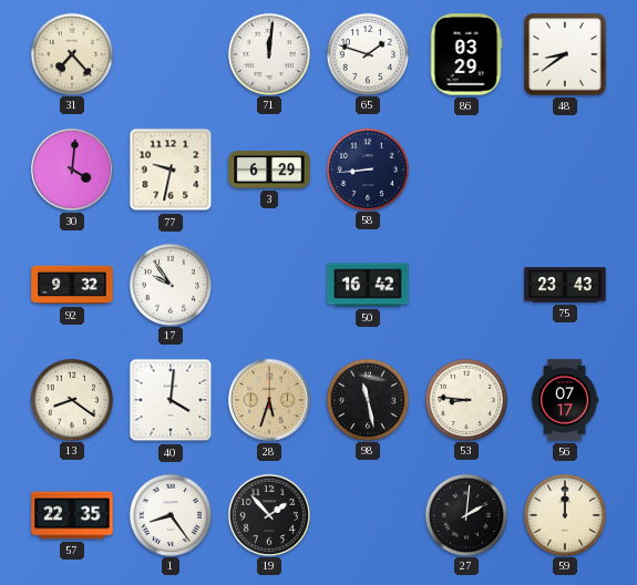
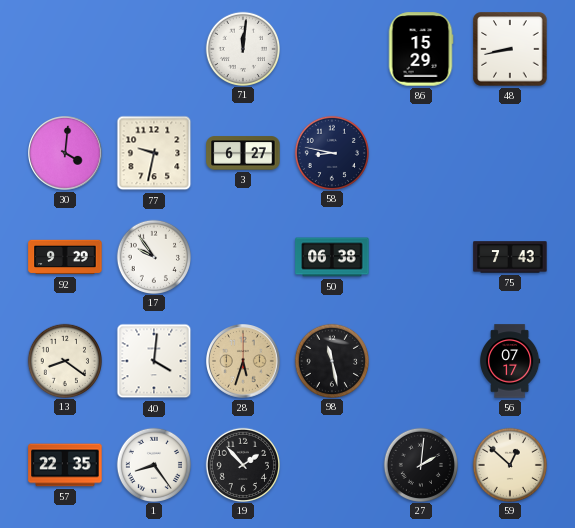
31: 7:23 -> none
65: 1:48 -> none
86: 03:29 -> 15:29
48: 8:39 -> 8:43
3: 6:29 -> 6:27
58: 8:44 -> 8:47
92: 9:32 -> 9:29
50: 16:42 -> 06:38
75: 23:43 -> 7:43
53: 8:46 -> none
59: 12:00 -> 12:52
